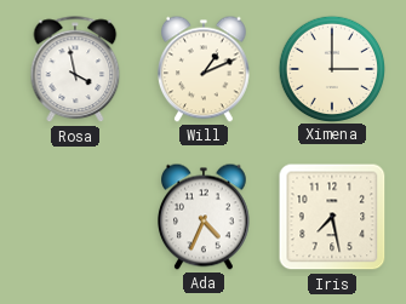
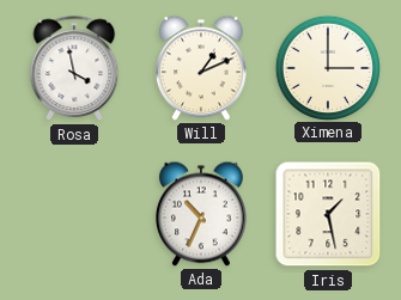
Ada: 4:34 -> 10:34
Iris: 7:28 -> 1:28
